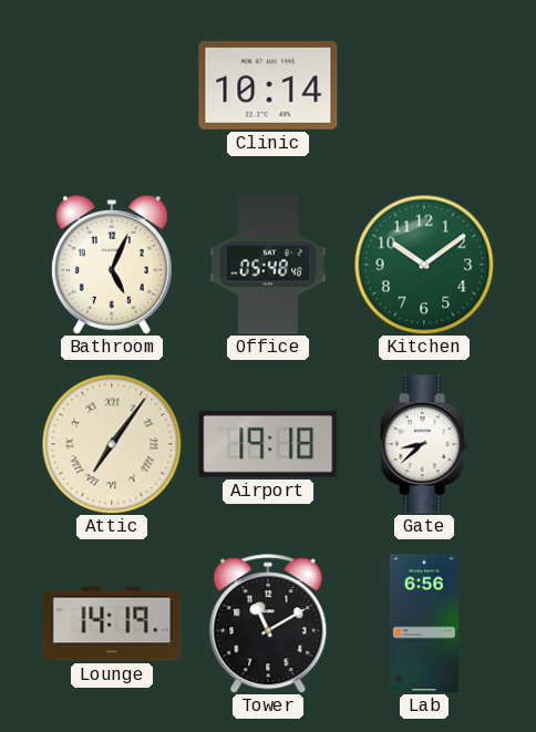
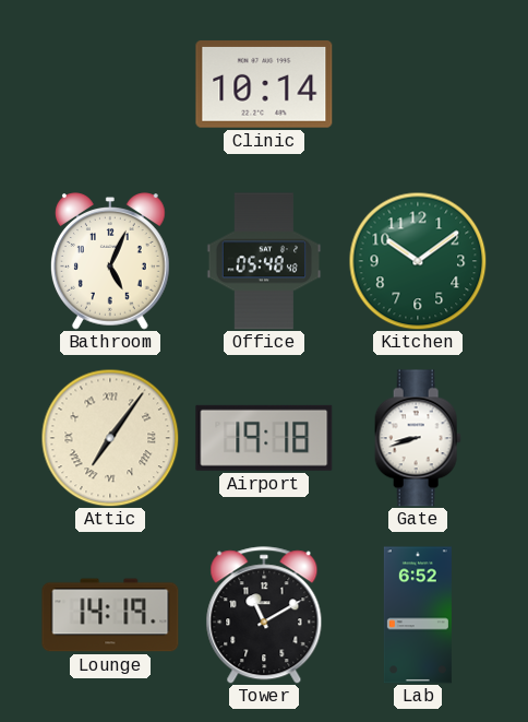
Gate: 8:38 -> 8:42
Lab: 6:56 -> 6:52
